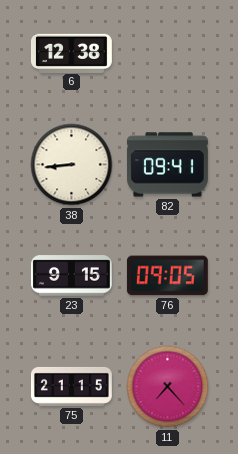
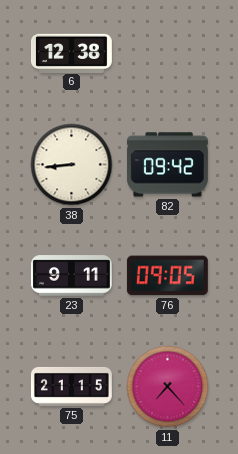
82: 09:41 -> 09:42
23: 9:15 -> 9:11
